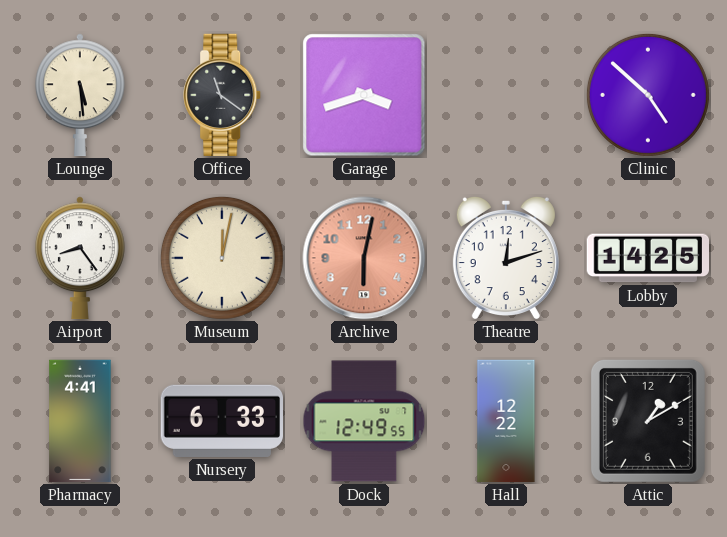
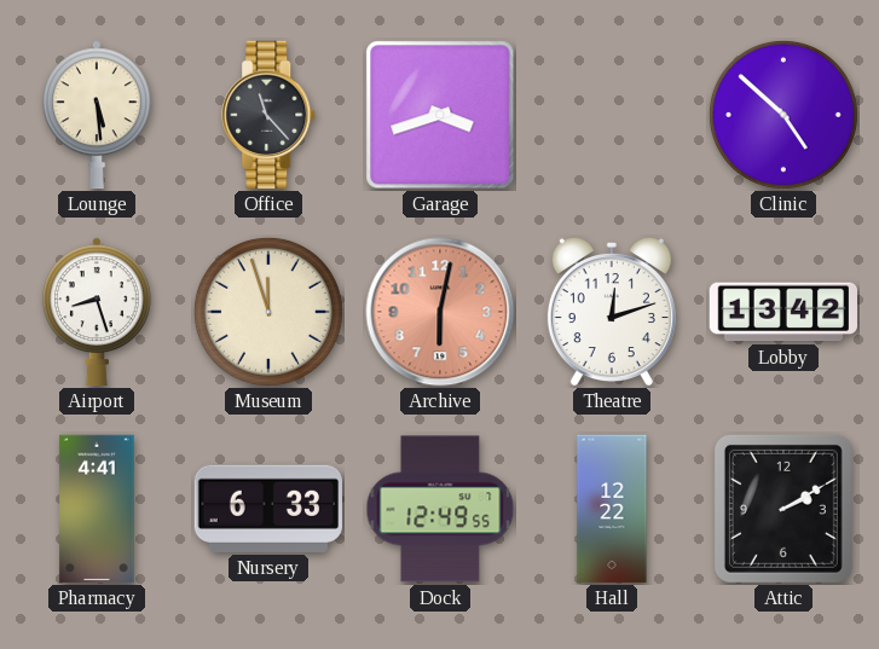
Office: 11:21 -> 11:23
Airport: 8:24 -> 8:27
Museum: 12:02 -> 11:57
Lobby: 14:25 -> 13:42
Attic: 1:10 -> 2:10
